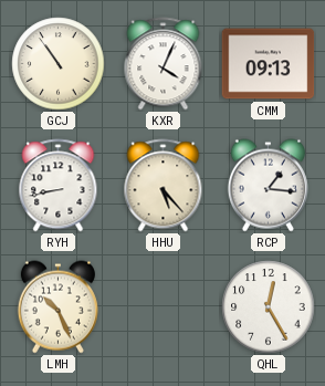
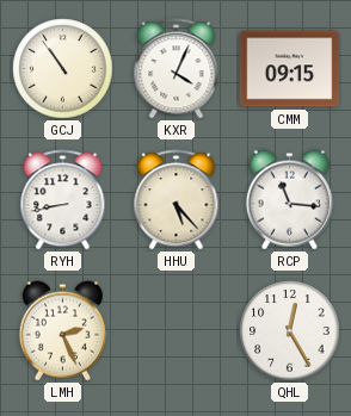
CMM: 09:13 -> 09:15
RCP: 1:16 -> 11:16
LMH: 10:26 -> 2:26
